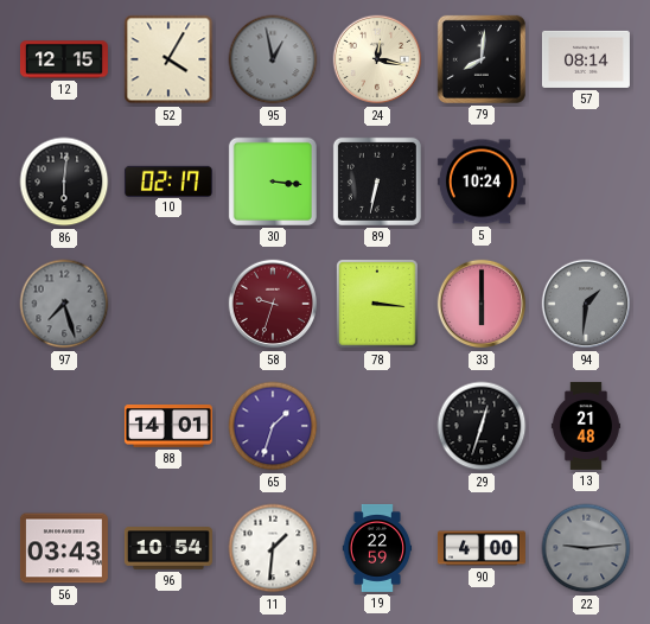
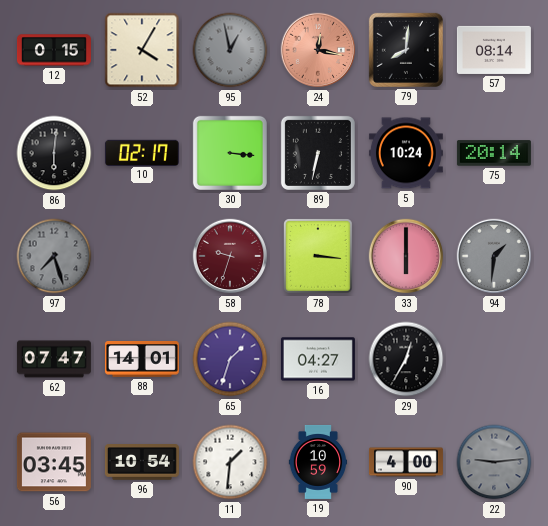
12: 12:15 -> 0:15
24 dial: cream -> salmon
75: none -> 20:14
62: none -> 07:47
16: none -> 04:27
29: 12:33 -> 12:35
13: 21:48 -> none
56: 03:43 -> 03:45
19: 22:59 -> 10:59
